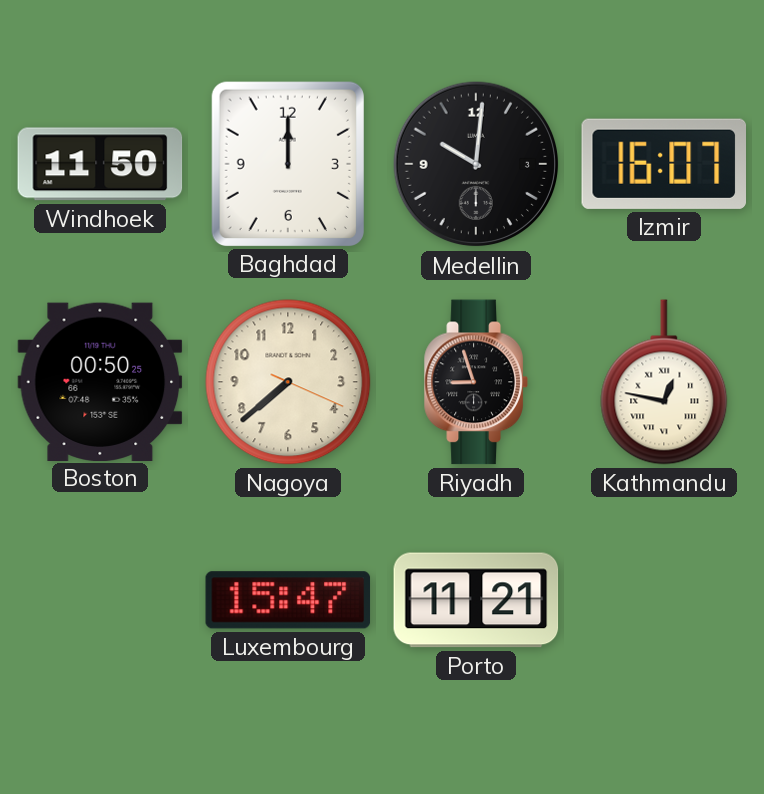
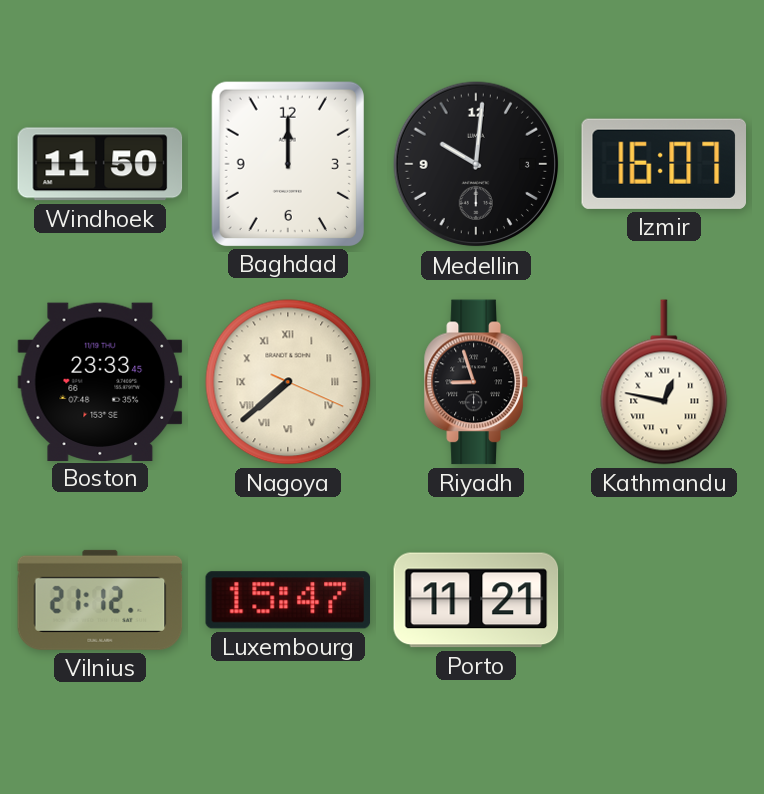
Boston: 00:50 -> 23:33
Nagoya numerals: Arabic -> Roman
Vilnius: none -> 21:12
